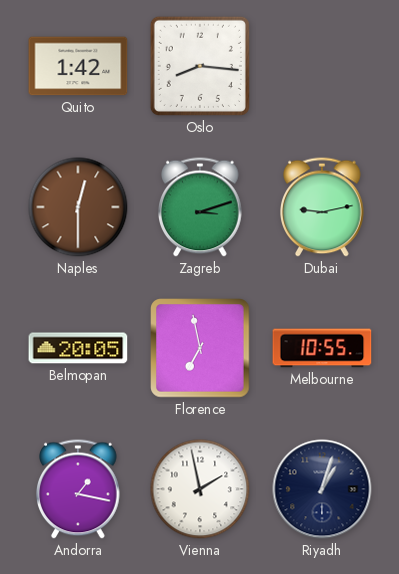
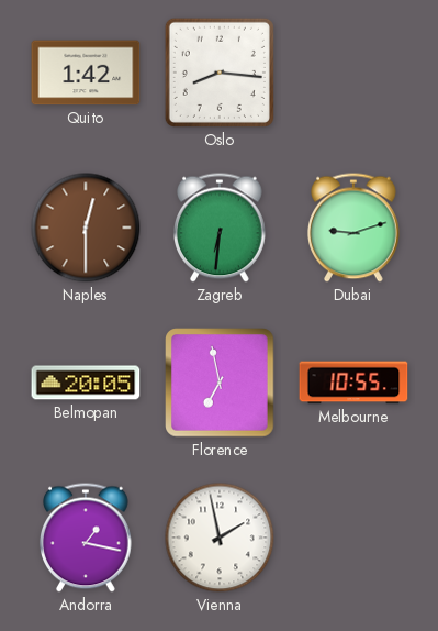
Zagreb: 3:12 -> 6:31
Dubai: 9:13 -> 9:12
Riyadh: 1:03 -> none
